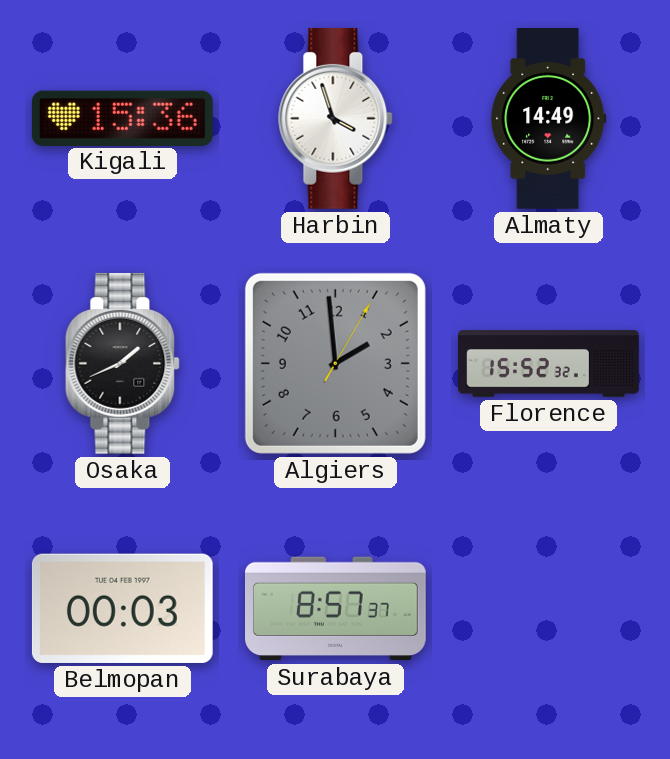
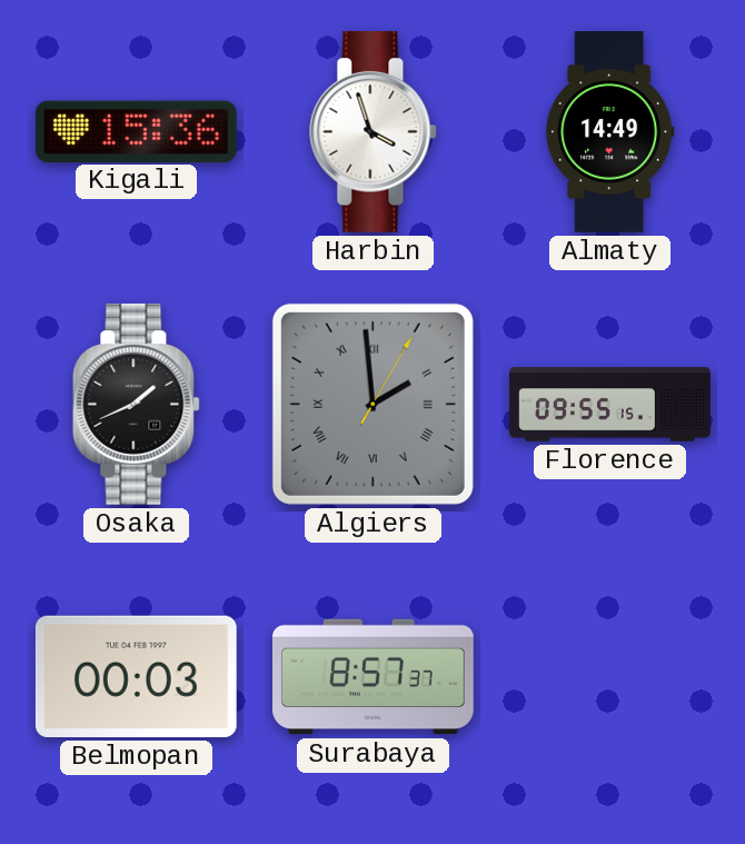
Algiers numerals: Arabic -> Roman
Florence: 15:52 -> 09:55
